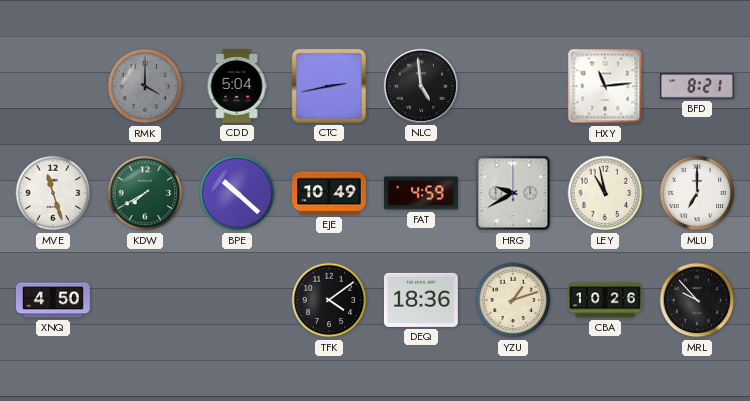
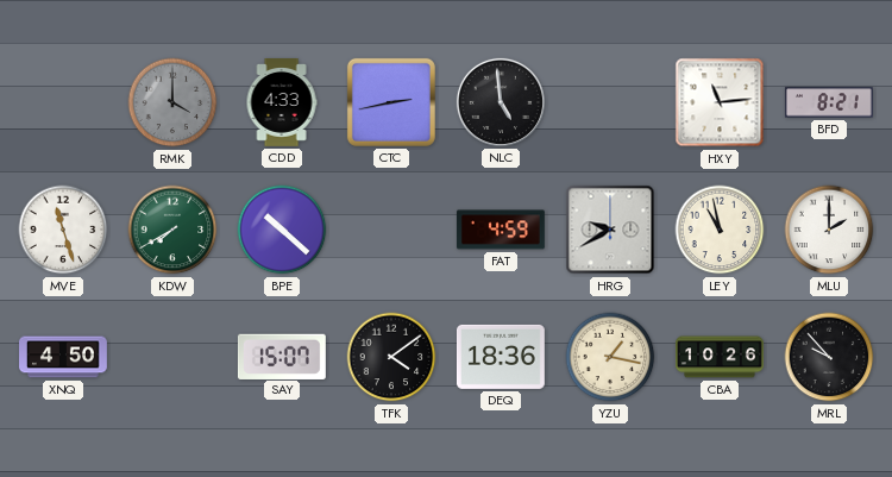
CDD: 5:04 -> 4:33
EJE: 10:49 -> none
MLU: 7:00 -> 2:00
SAY: none -> 15:07
YZU: 1:12 -> 1:17
